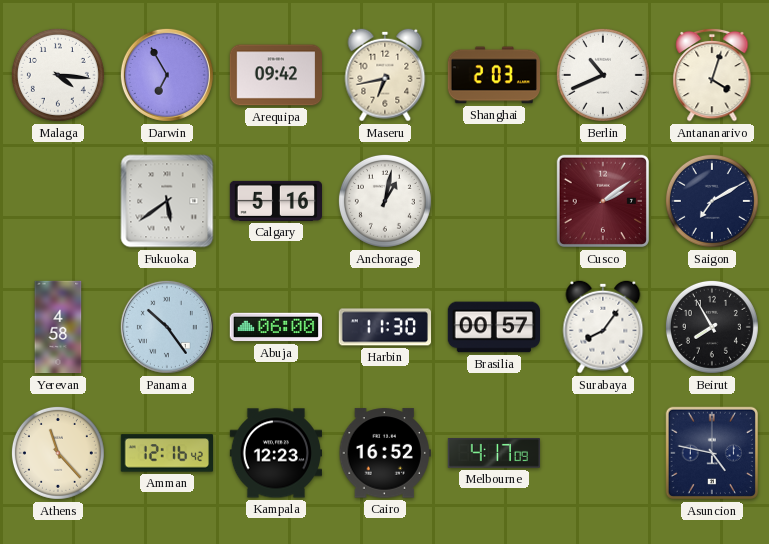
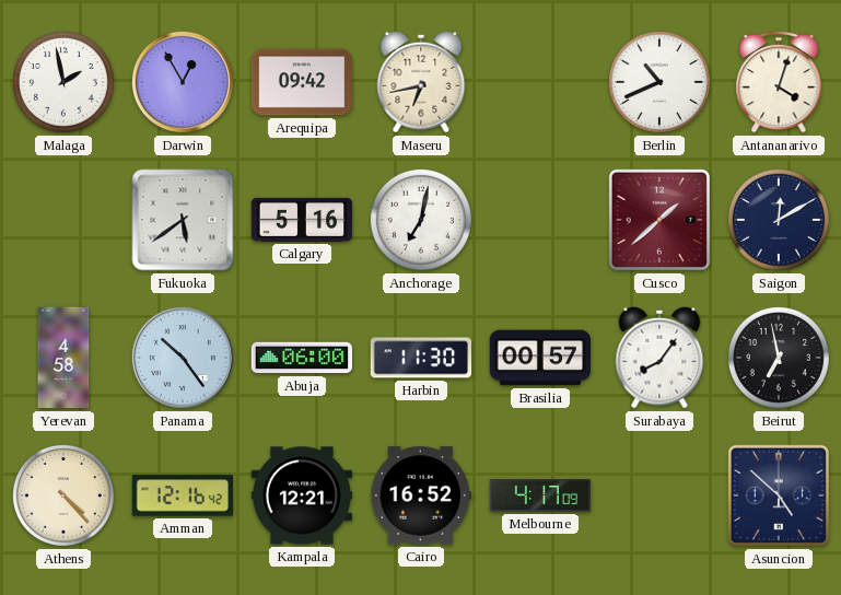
Malaga: 4:16 -> 1:58
Darwin: 6:55 -> 12:55
Shanghai: 2:03 -> none
Anchorage: 1:02 -> 7:02
Cusco: 2:09 -> 1:38
Saigon: 7:10 -> 12:10
Beirut: 7:55 -> 6:58
Athens: 11:23 -> 4:23
Kampala: 12:23 -> 12:21
Asuncion: 4:47 -> 4:52
